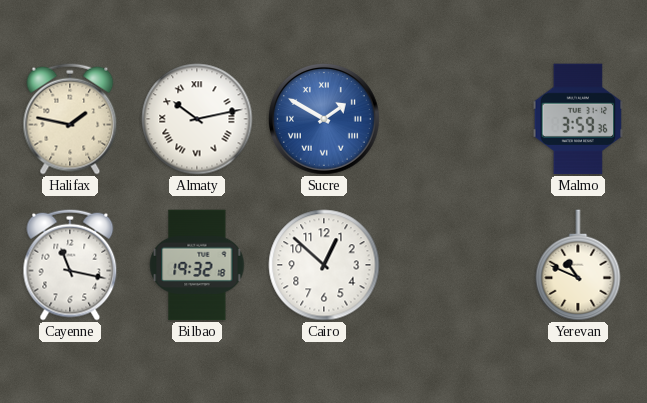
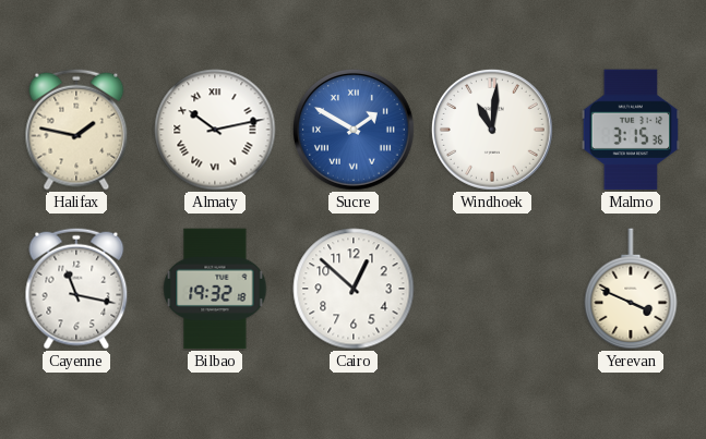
Windhoek: none -> 11:01
Malmo: 3:59 -> 3:15
Yerevan: 10:49 -> 3:49
